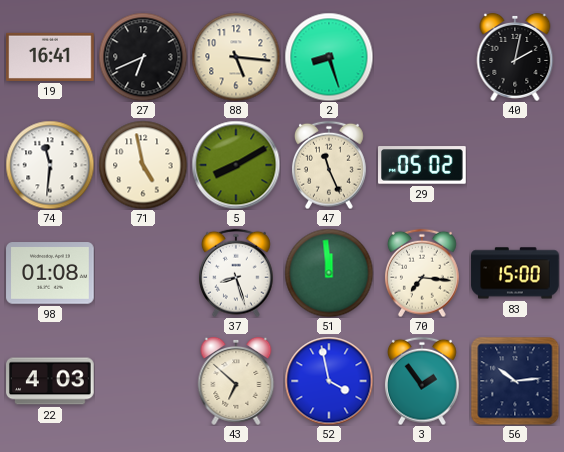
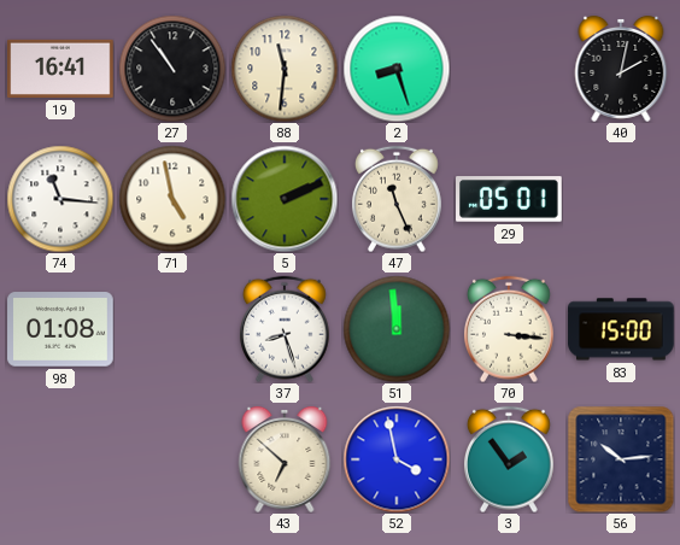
27: 6:41 -> 10:54
88: 5:16 -> 11:31
74: 11:31 -> 11:16
5: 8:10 -> 2:11
29: 05:02 -> 05:01
70: 7:16 -> 3:16
22: 4:03 -> none
